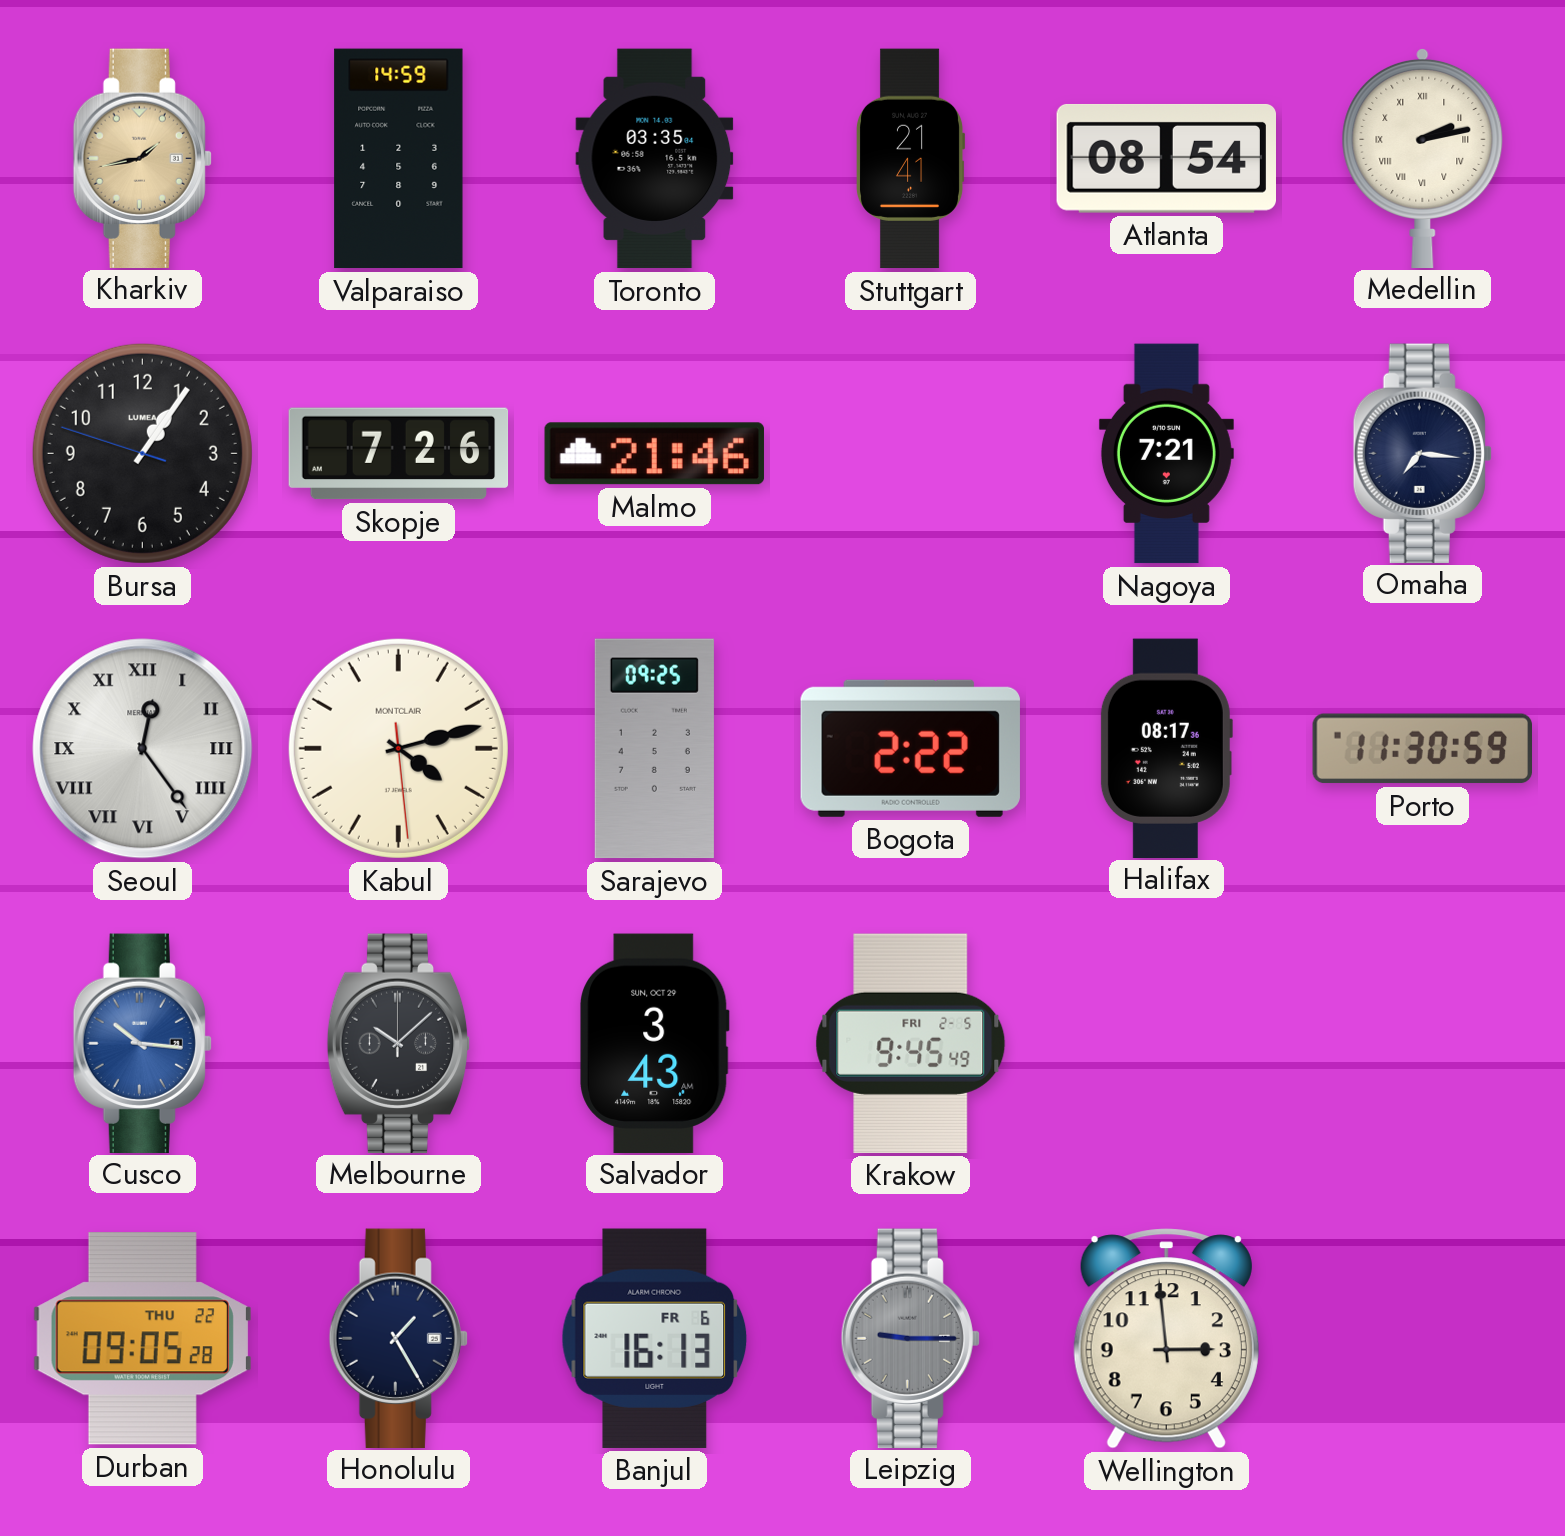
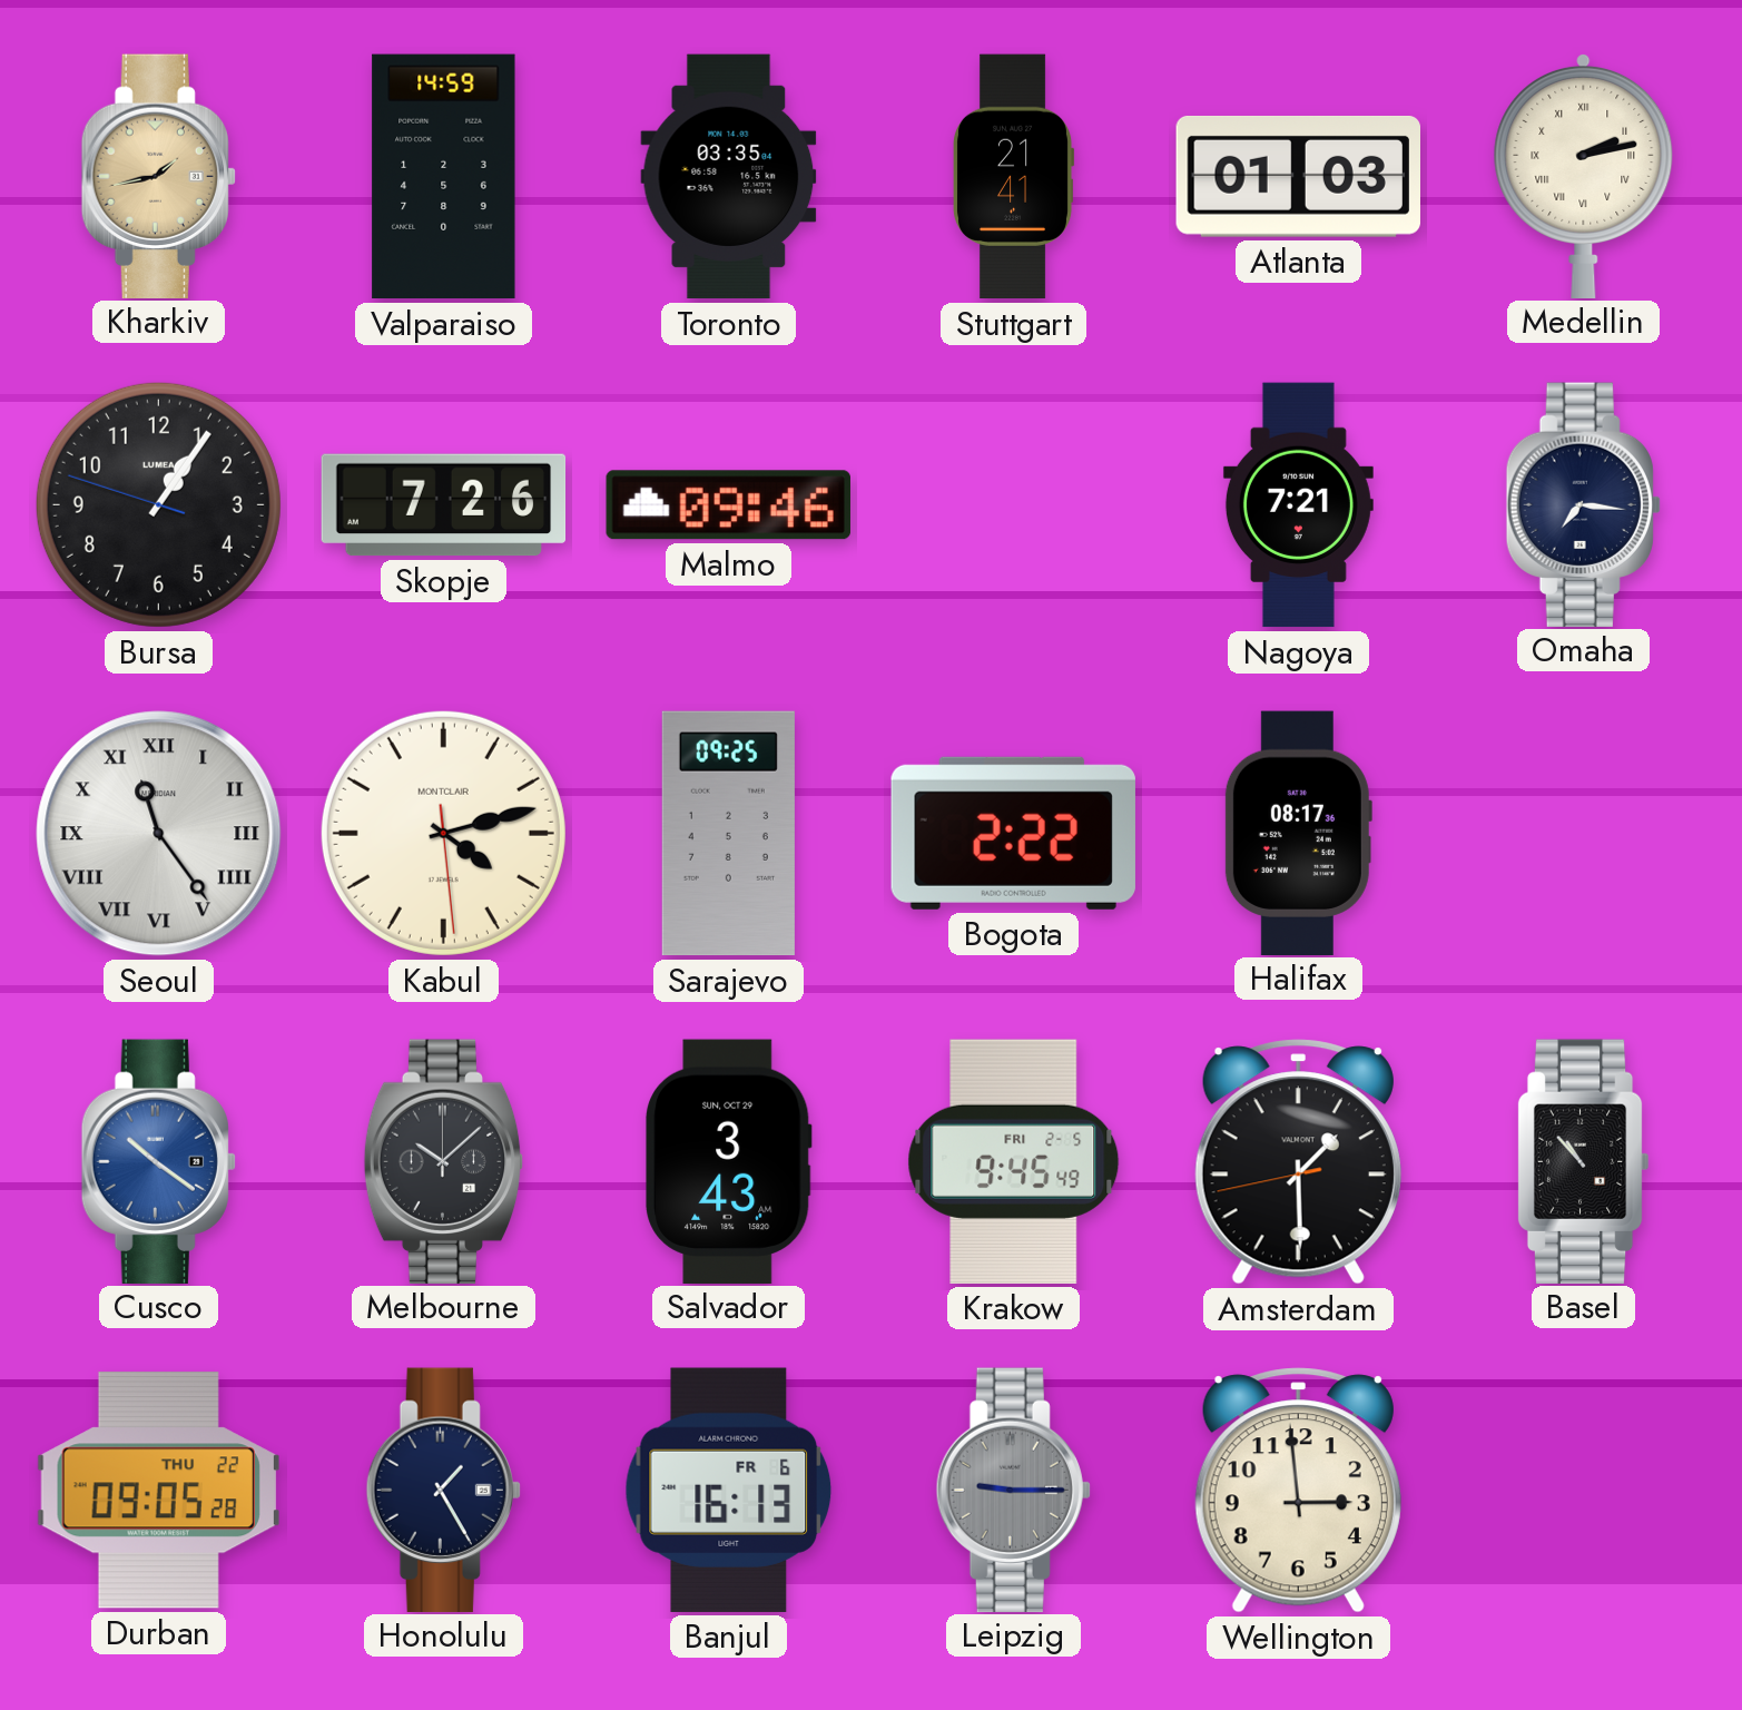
Atlanta: 08:54 -> 01:03
Malmo: 21:46 -> 09:46
Seoul: 12:24 -> 11:24
Porto: 11:30 -> none
Cusco: 10:16 -> 10:21
Amsterdam: none -> 1:29
Basel: none -> 10:53
